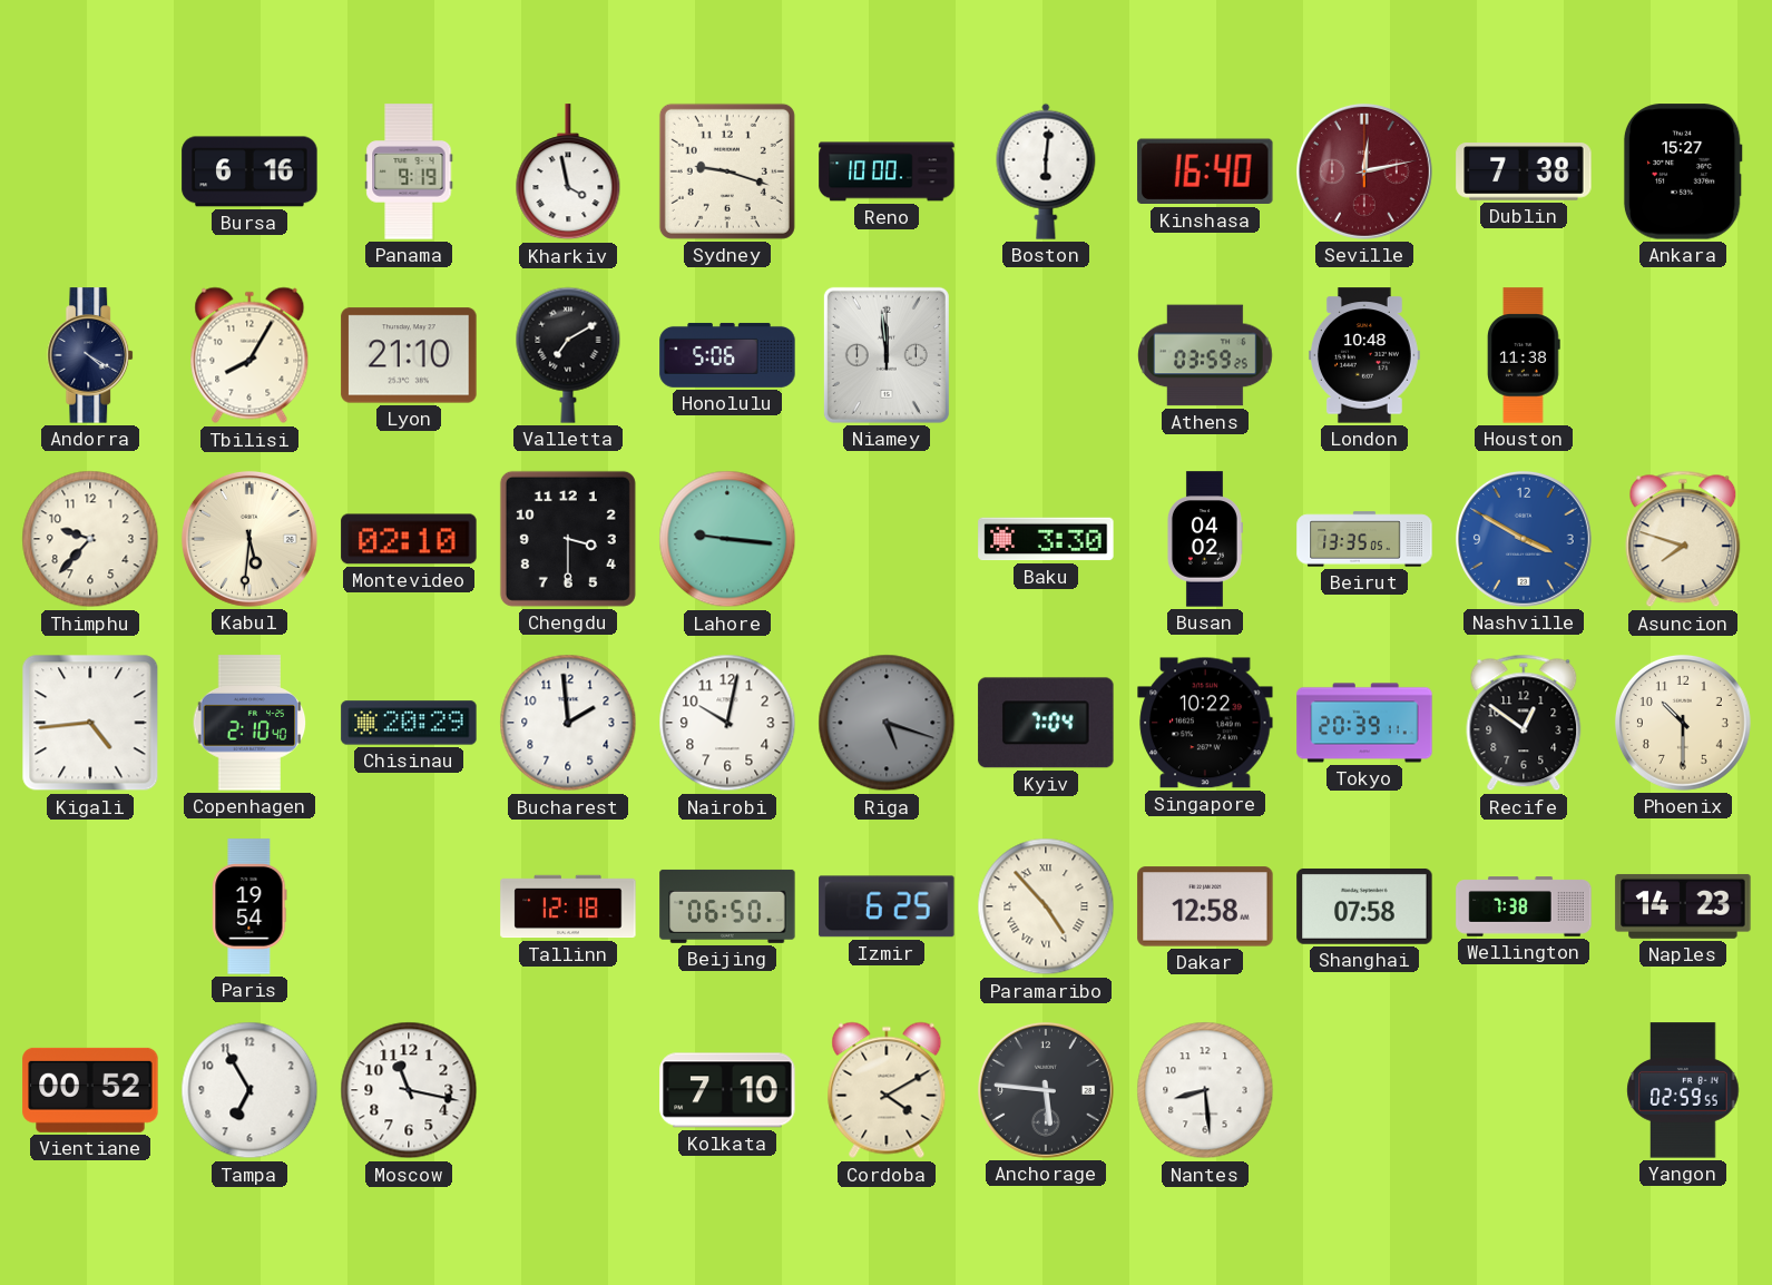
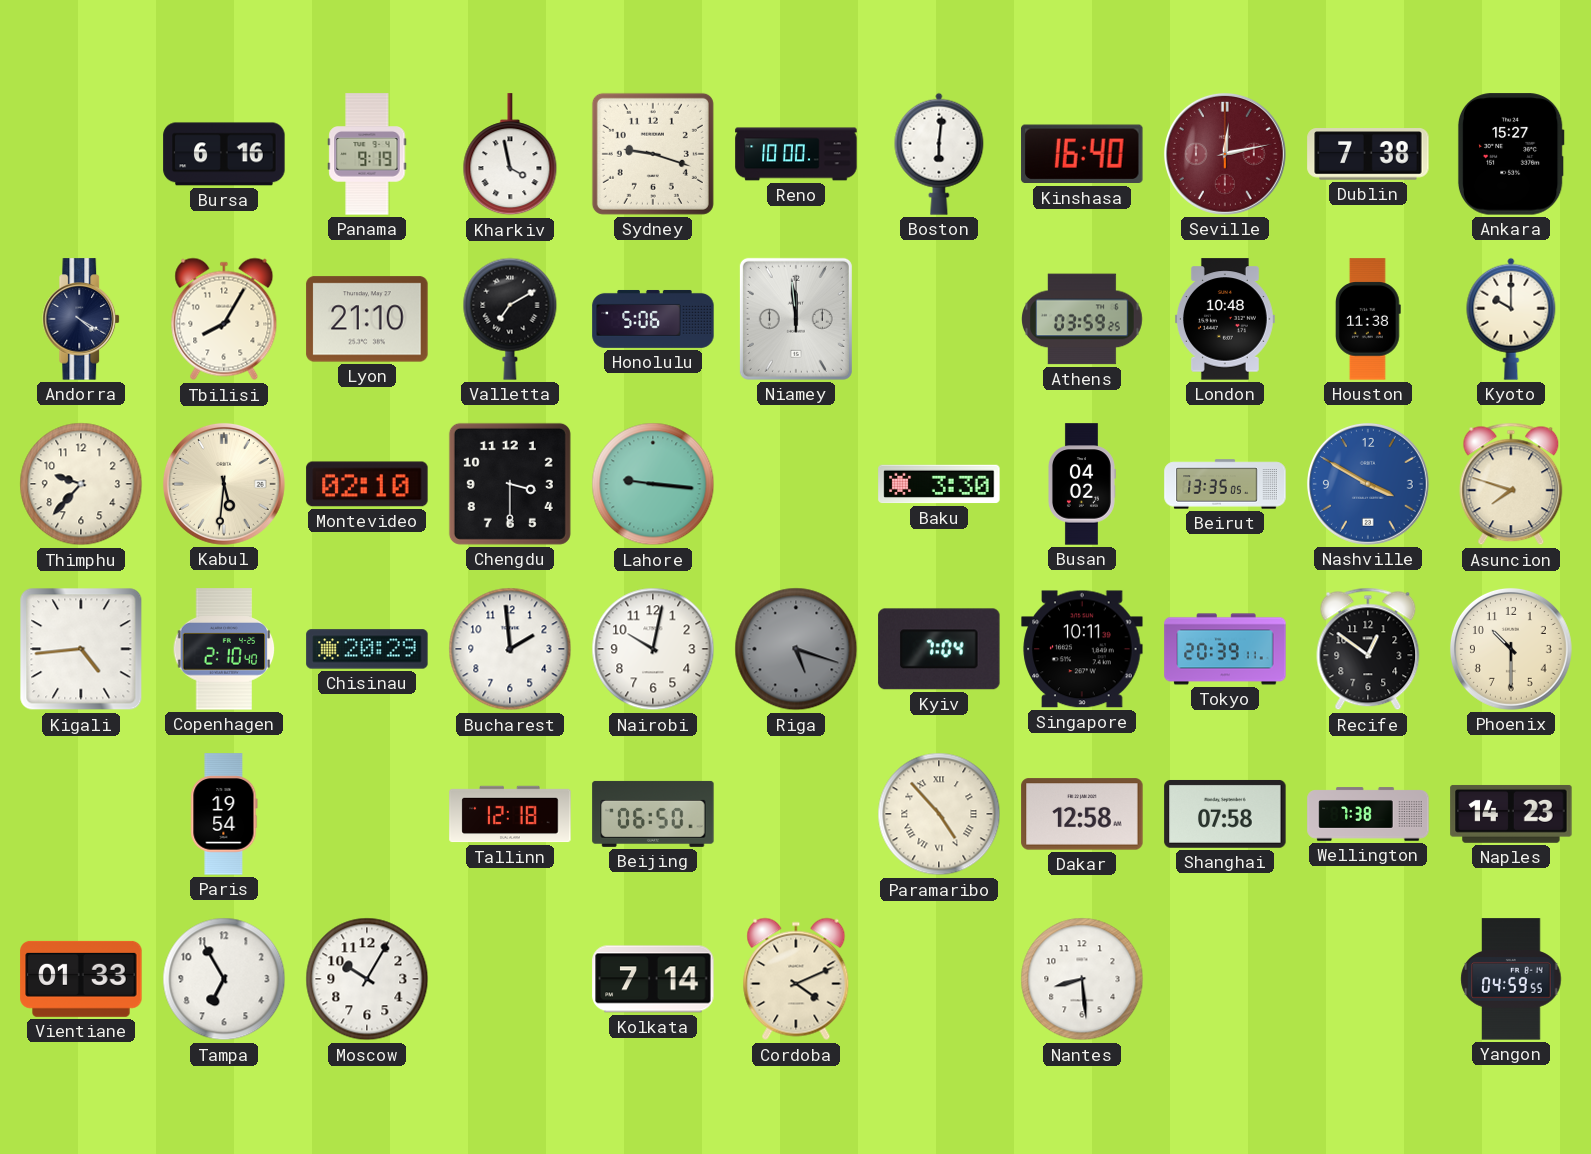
Kyoto: none -> 10:00
Singapore: 10:22 -> 10:11
Izmir: 6:25 -> none
Vientiane: 00:52 -> 01:33
Moscow: 11:17 -> 10:05
Kolkata: 7:10 -> 7:14
Cordoba: 4:10 -> 4:11
Anchorage: 5:46 -> none
Yangon: 02:59 -> 04:59
